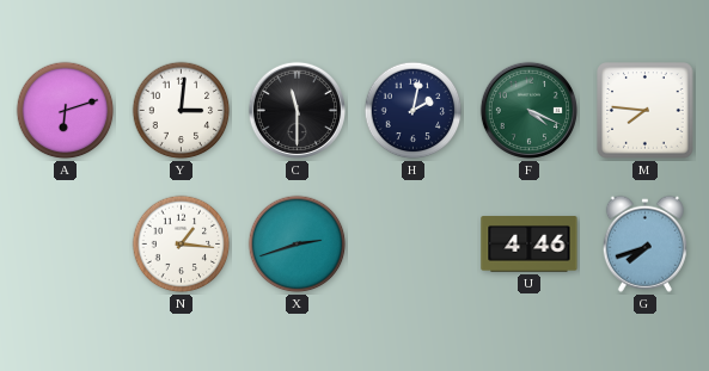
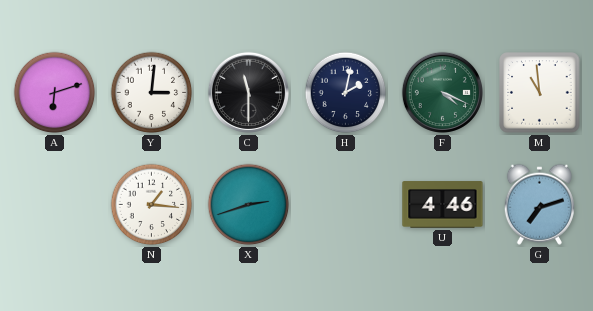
M: 7:46 -> 10:59
G: 7:42 -> 7:12
